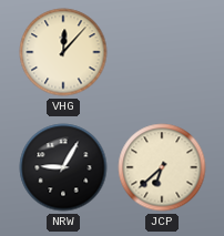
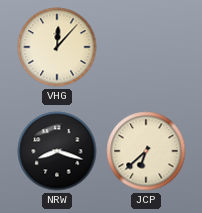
NRW: 9:05 -> 8:18
